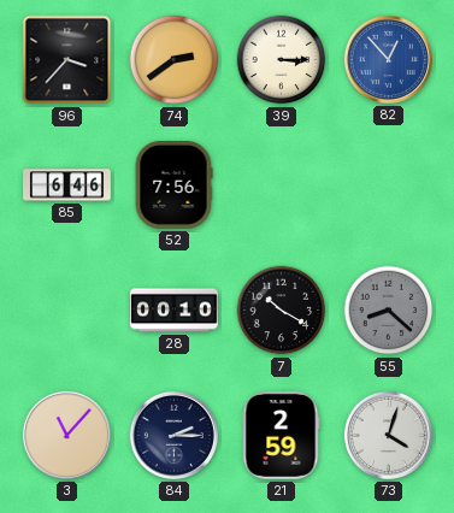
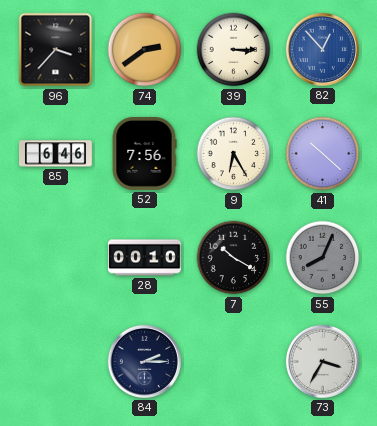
9: none -> 6:25
41: none -> 10:22
55: 8:22 -> 8:04
3: 11:07 -> none
21: 2:59 -> none
73: 4:03 -> 3:35
